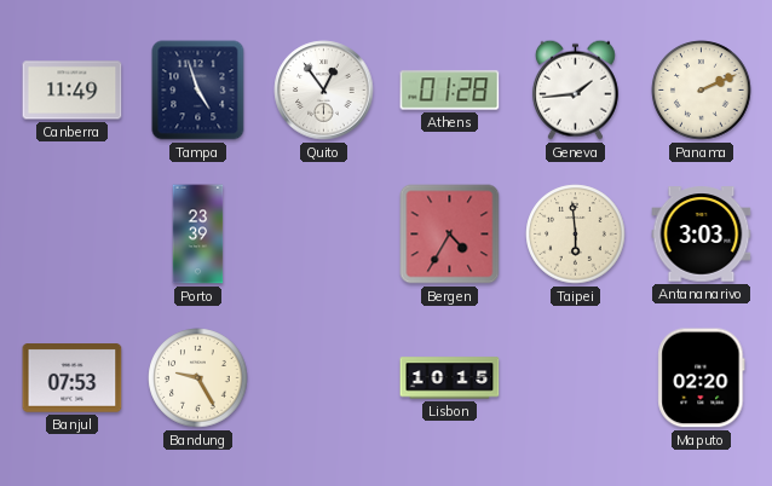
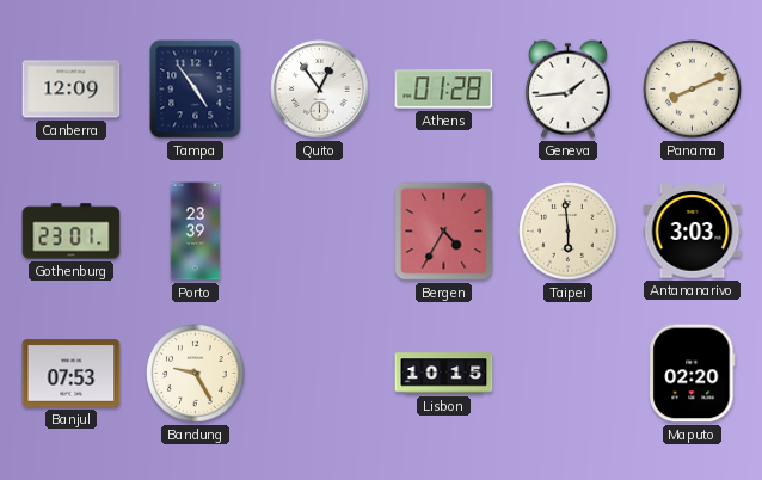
Canberra: 11:49 -> 12:09
Tampa: 4:57 -> 4:54
Panama: 2:11 -> 8:11
Gothenburg: none -> 23:01
